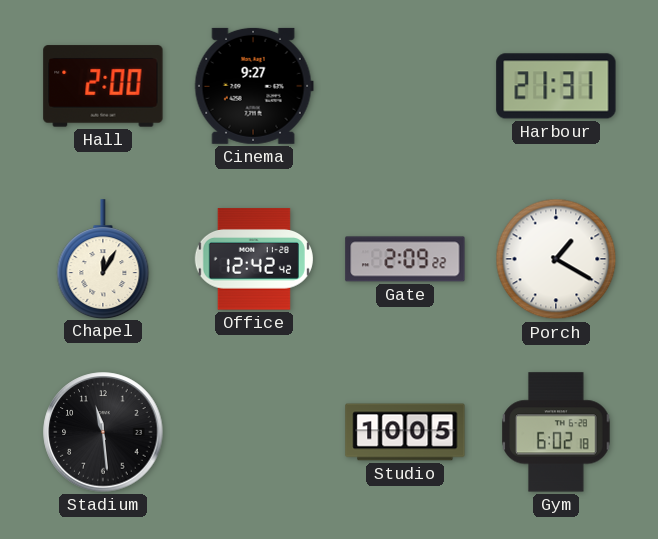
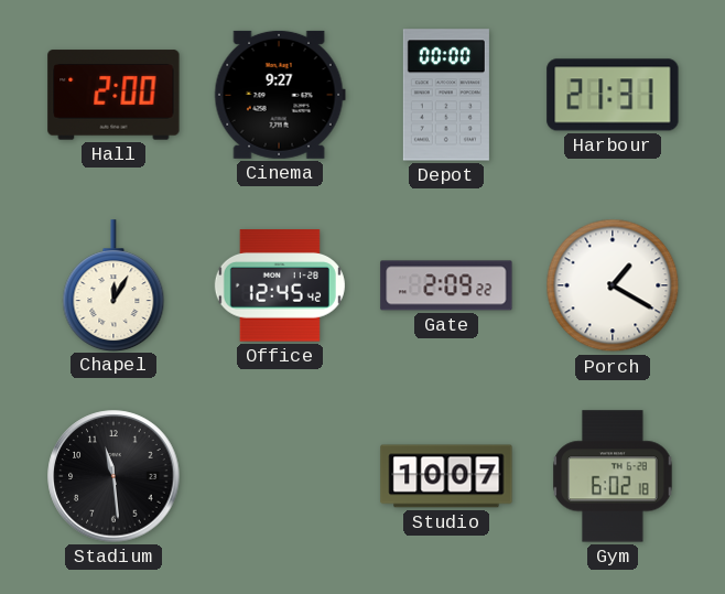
Depot: none -> 00:00
Office: 12:42 -> 12:45
Studio: 10:05 -> 10:07
